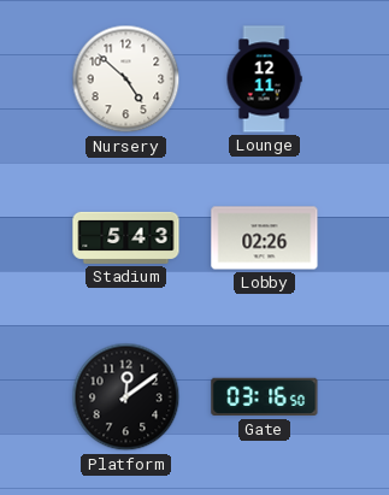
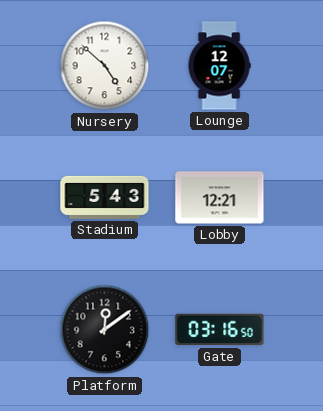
Lounge: 12:11 -> 12:07
Lobby: 02:26 -> 12:21
